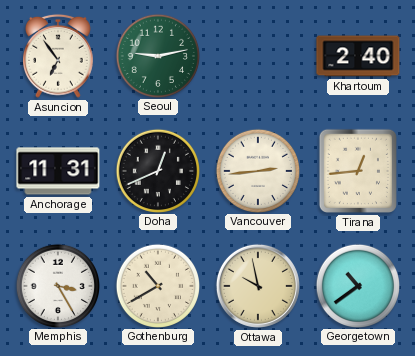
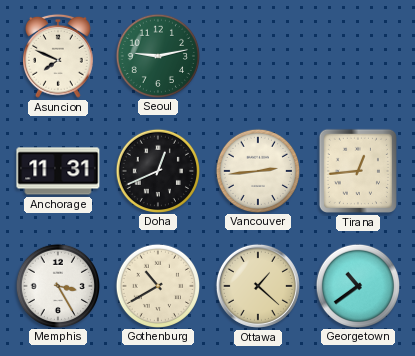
Asuncion: 6:54 -> 7:49
Khartoum: 2:40 -> none
Ottawa: 9:58 -> 1:22
